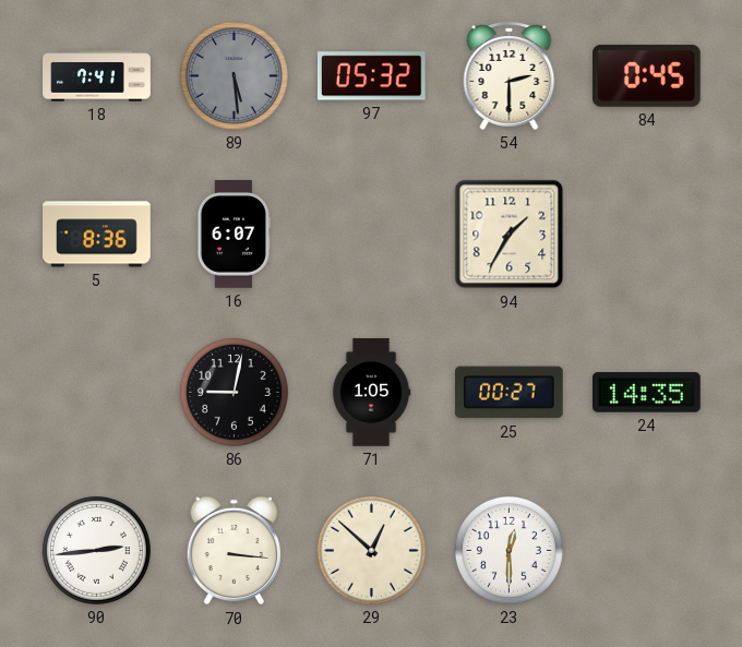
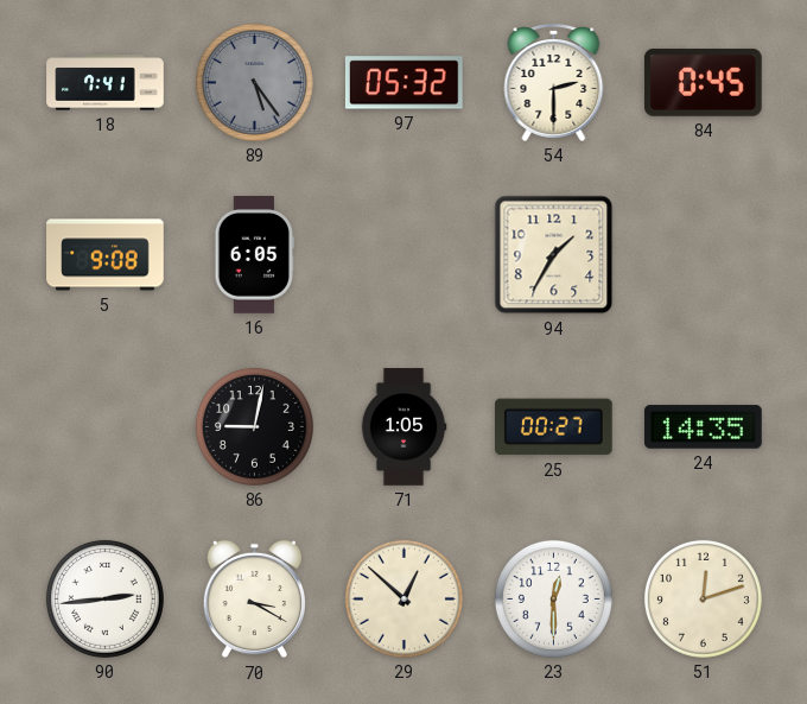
89: 5:29 -> 5:24
5: 8:36 -> 9:08
16: 6:07 -> 6:05
70: 3:16 -> 3:20
51: none -> 12:12
